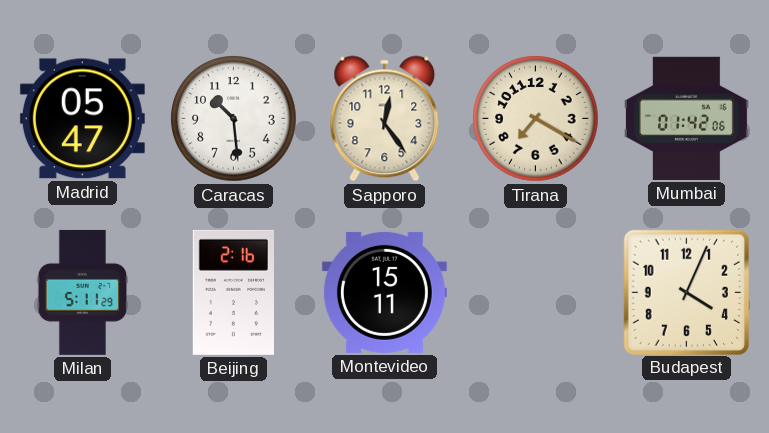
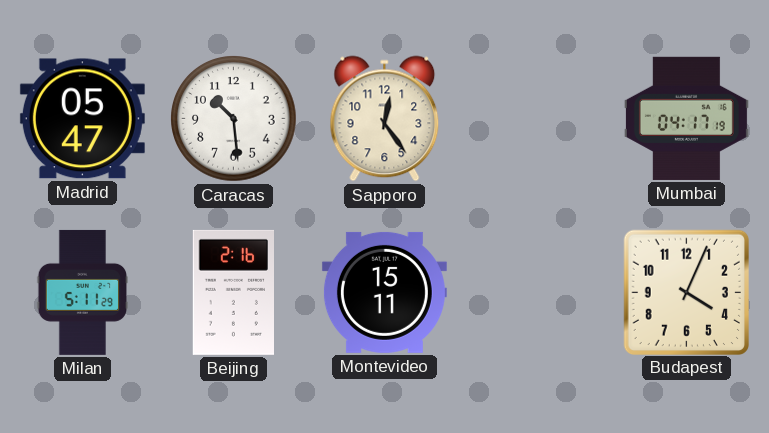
Tirana: 7:20 -> none
Mumbai: 01:42 -> 04:17
